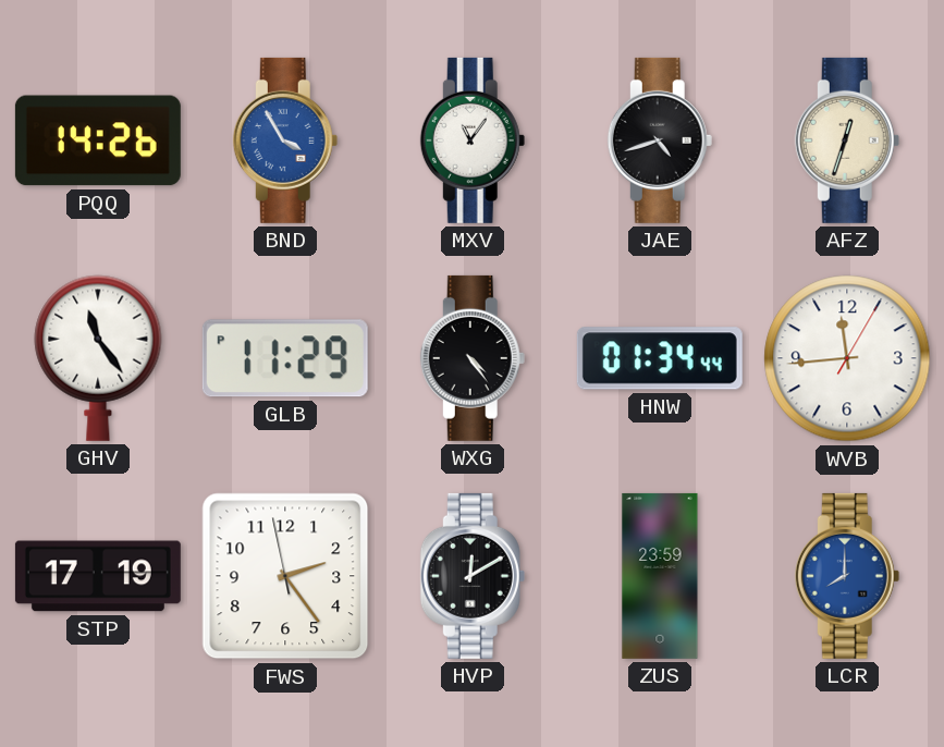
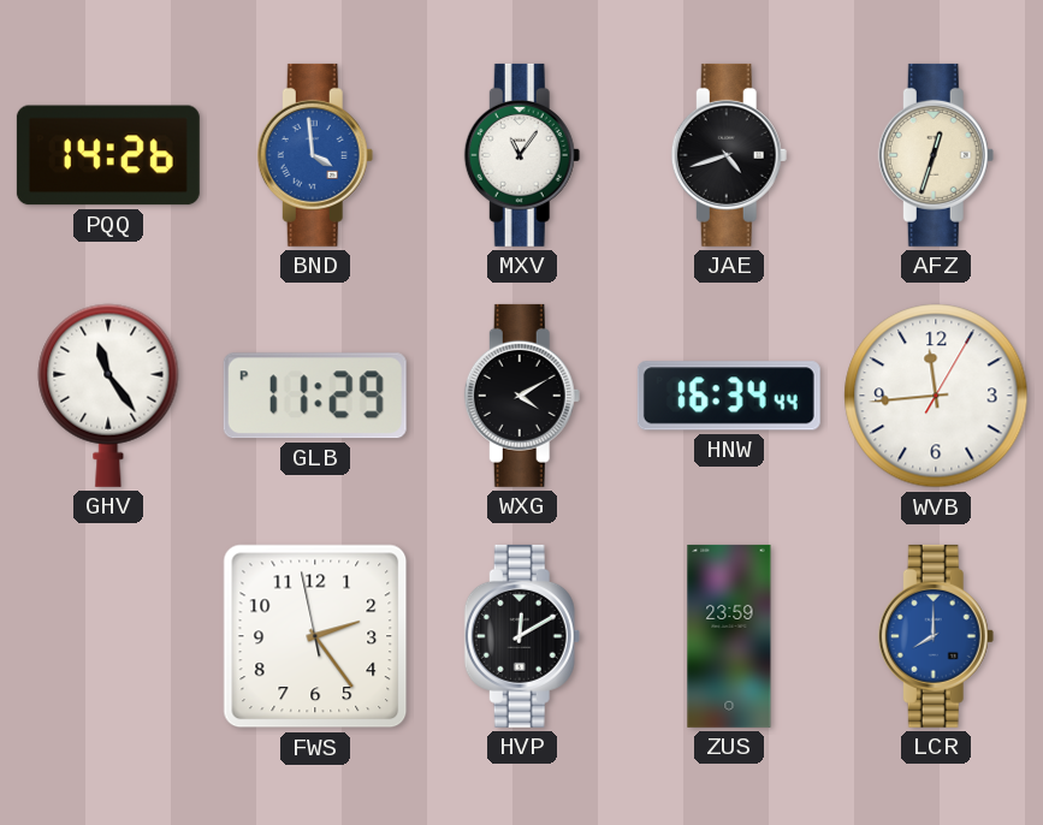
BND: 3:55 -> 3:59
WXG: 4:24 -> 4:10
HNW: 01:34 -> 16:34
STP: 17:19 -> none
